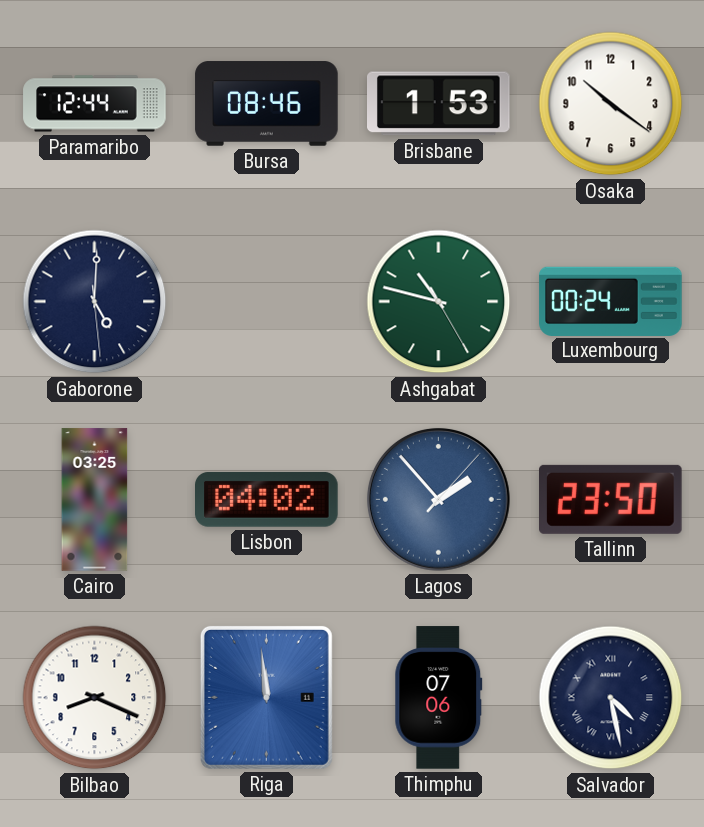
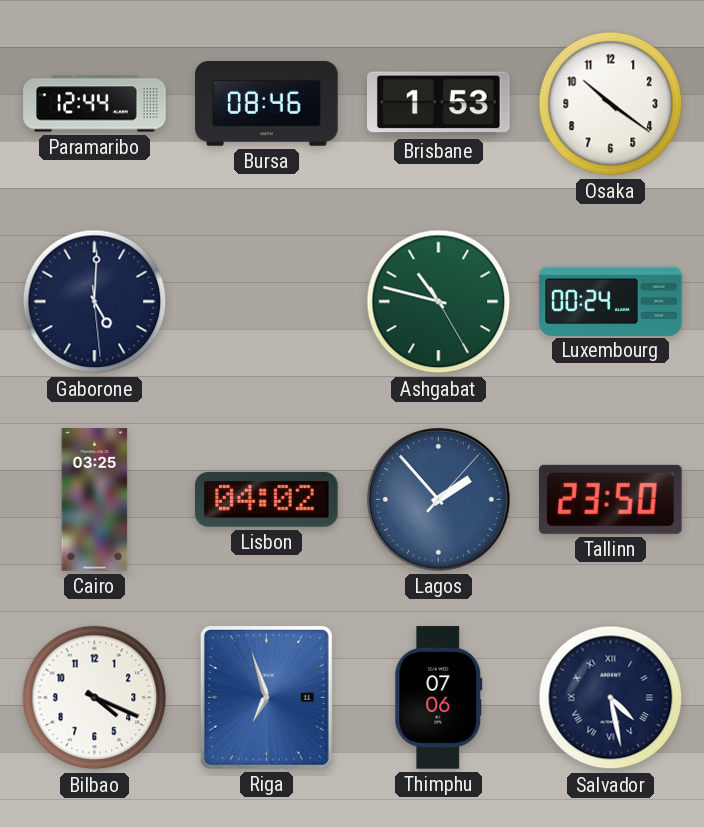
Bilbao: 8:19 -> 4:19
Riga: 11:59 -> 6:57
